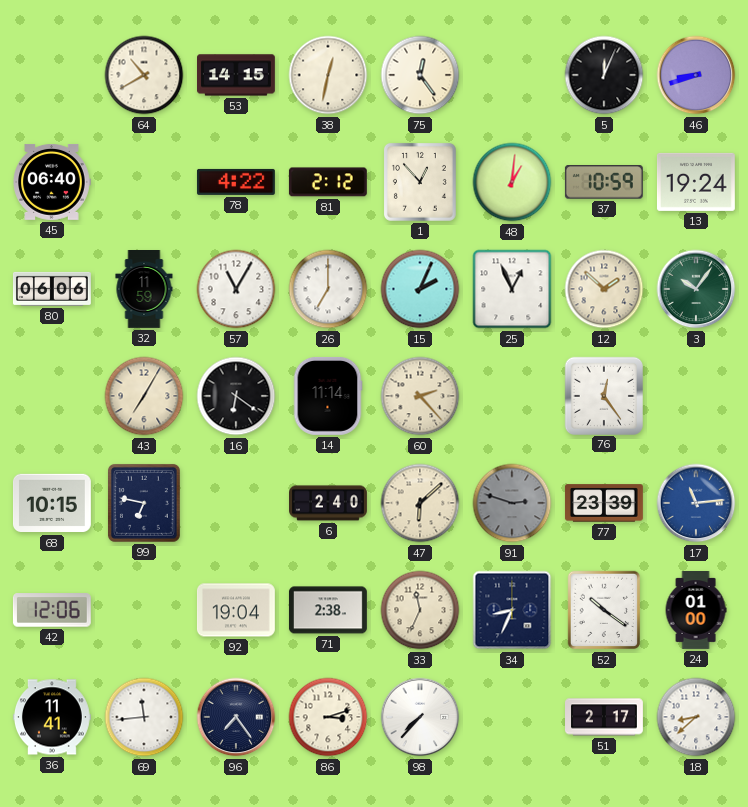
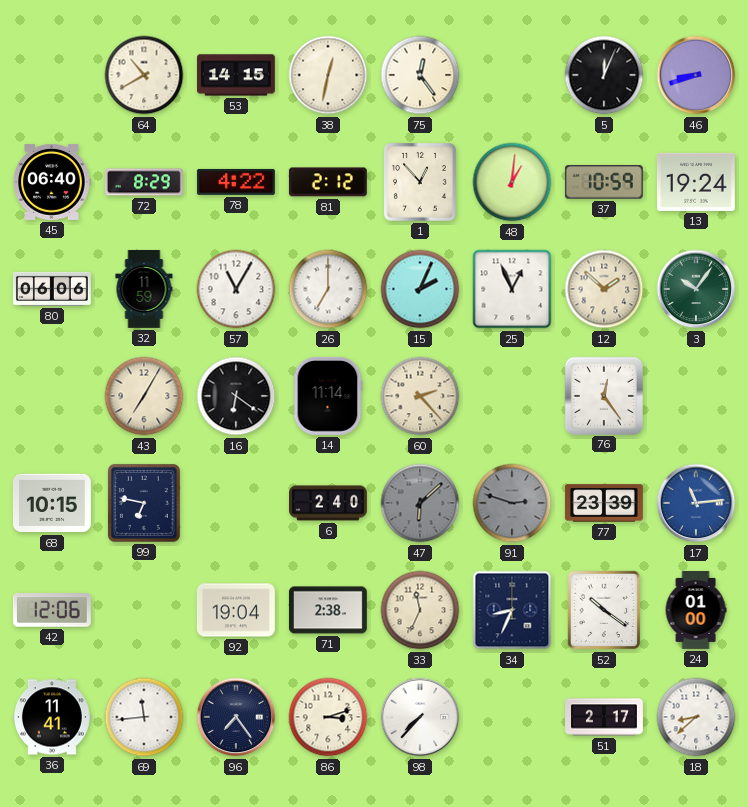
72: none -> 8:29
47 dial: cream -> grey
